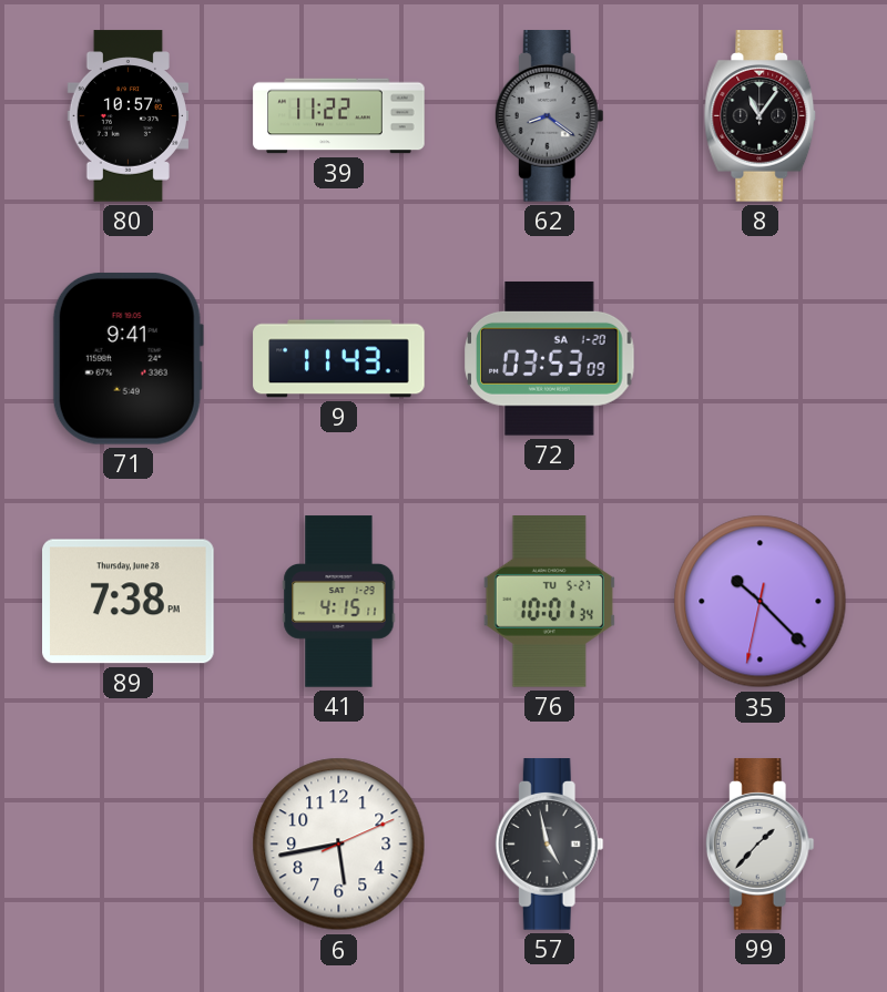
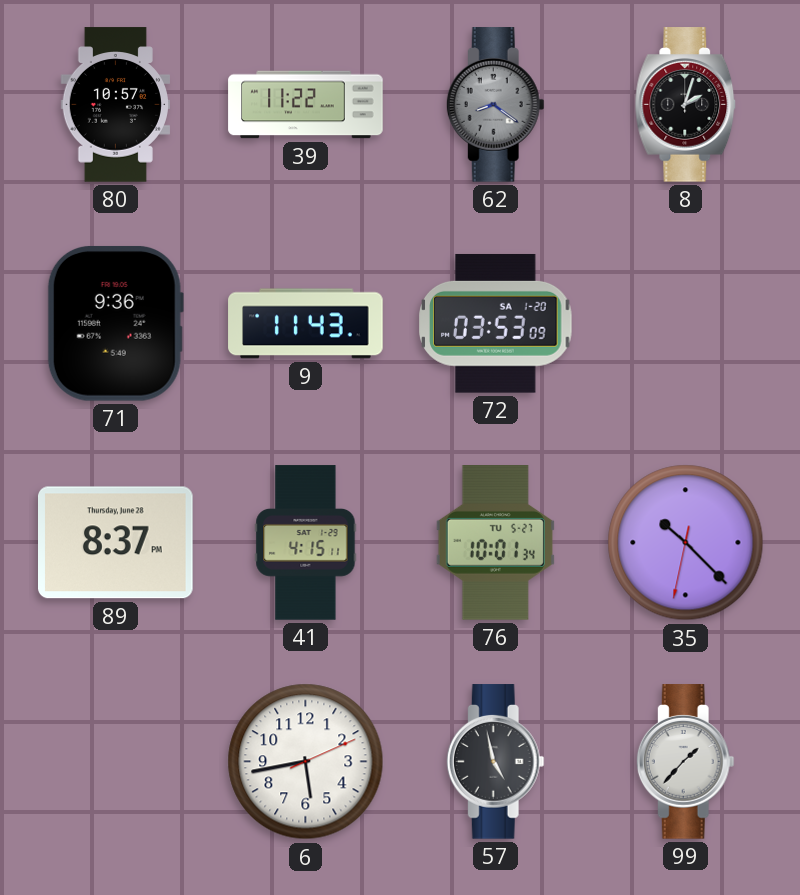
8: 11:06 -> 2:03
71: 9:41 -> 9:36
89: 7:38 -> 8:37
